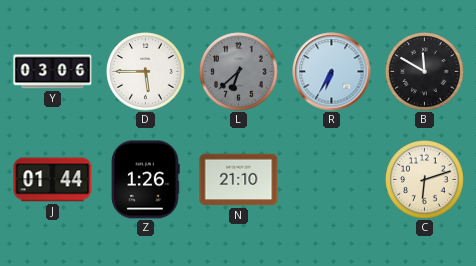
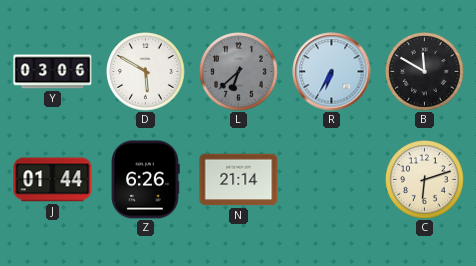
D: 5:45 -> 5:50
Z: 1:26 -> 6:26
N: 21:10 -> 21:14
